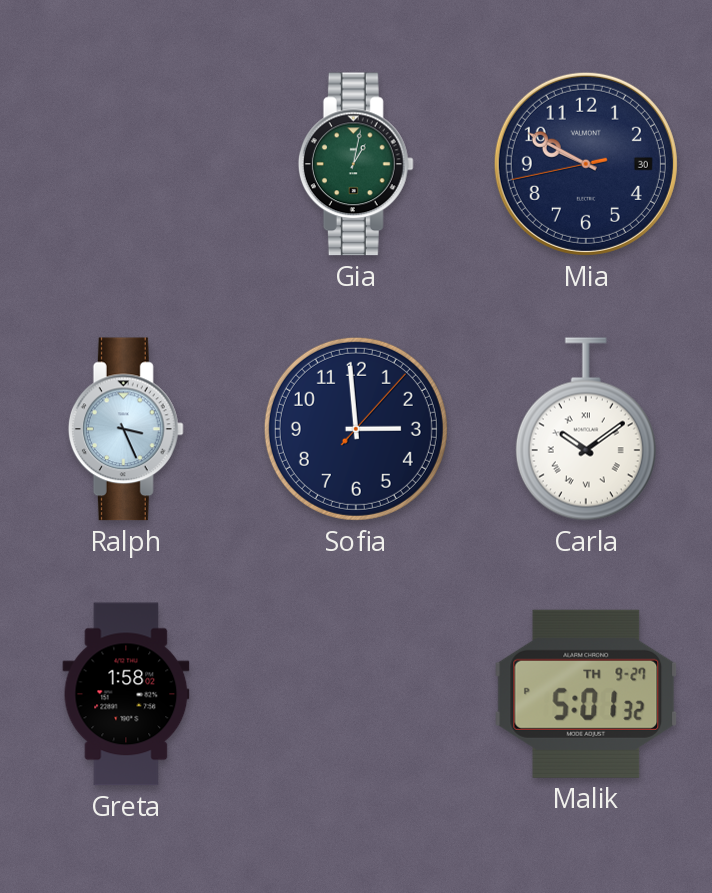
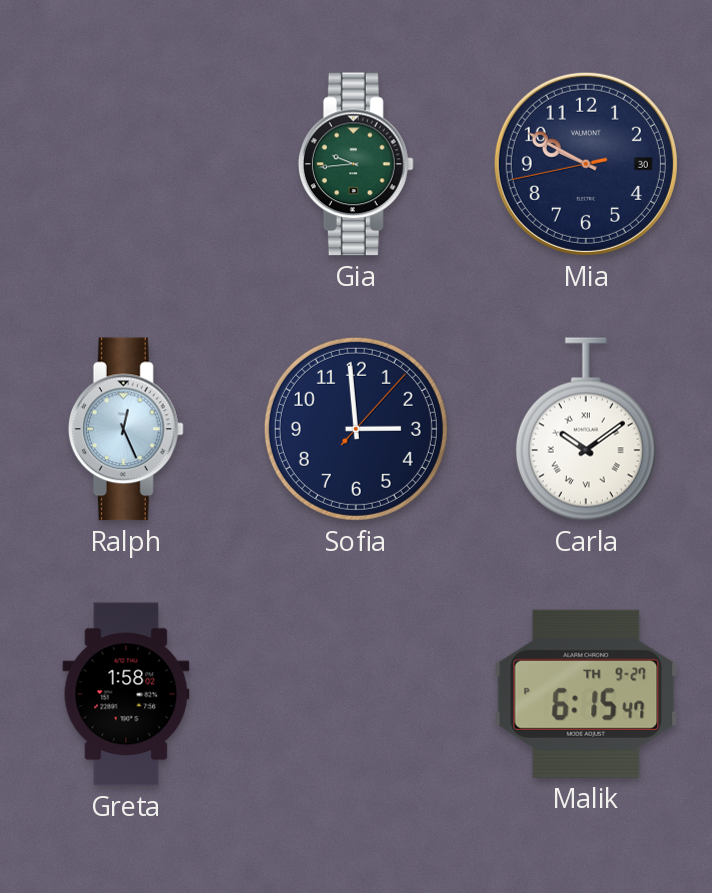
Gia: 1:02 -> 9:44
Ralph: 3:26 -> 12:26
Malik: 5:01 -> 6:15
